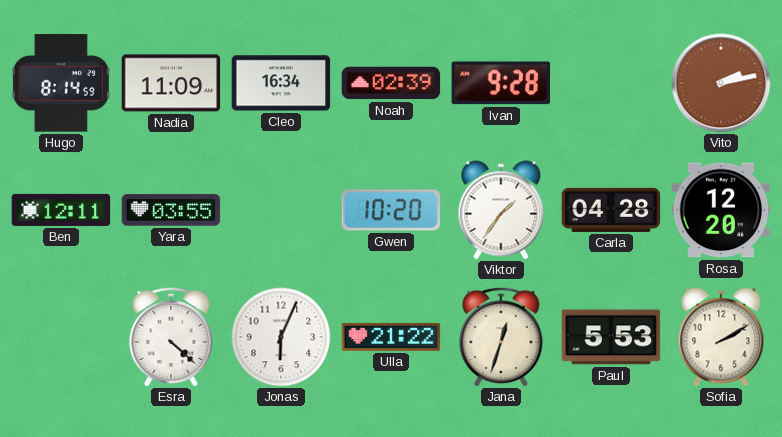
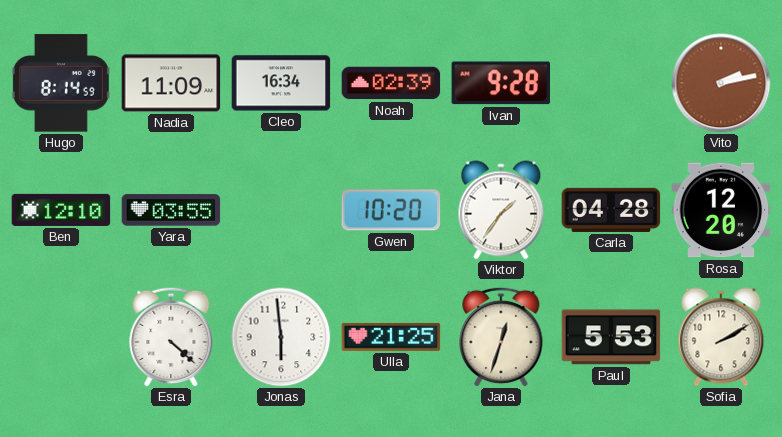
Ben: 12:11 -> 12:10
Jonas: 6:04 -> 5:59
Ulla: 21:22 -> 21:25
